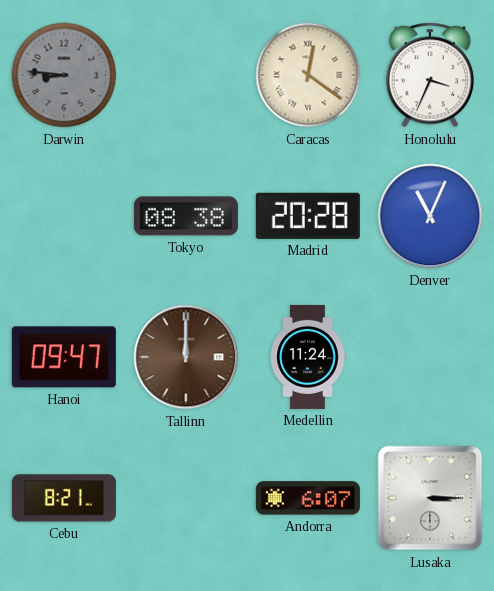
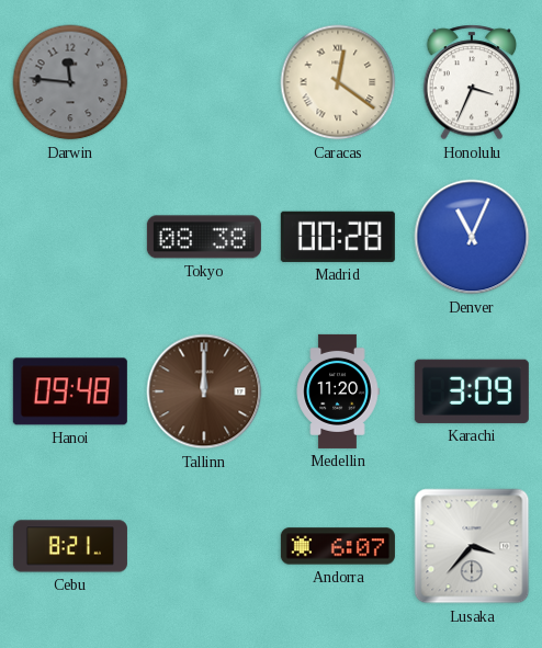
Darwin: 8:46 -> 11:46
Madrid: 20:28 -> 00:28
Hanoi: 09:47 -> 09:48
Medellin: 11:24 -> 11:20
Karachi: none -> 3:09
Lusaka: 3:15 -> 3:37
